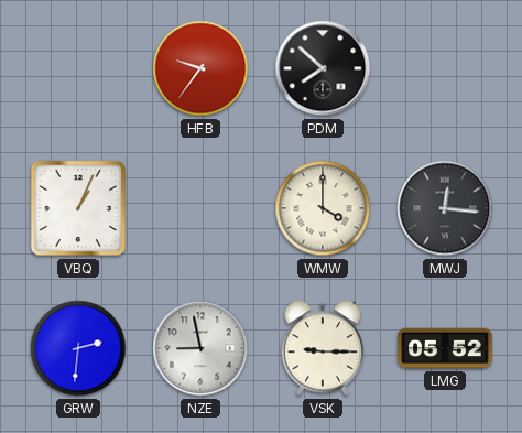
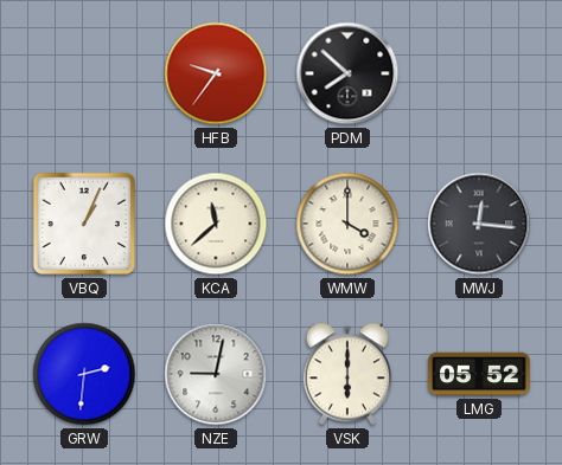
KCA: none -> 11:38
NZE: 8:58 -> 9:02
VSK: 9:15 -> 6:00
